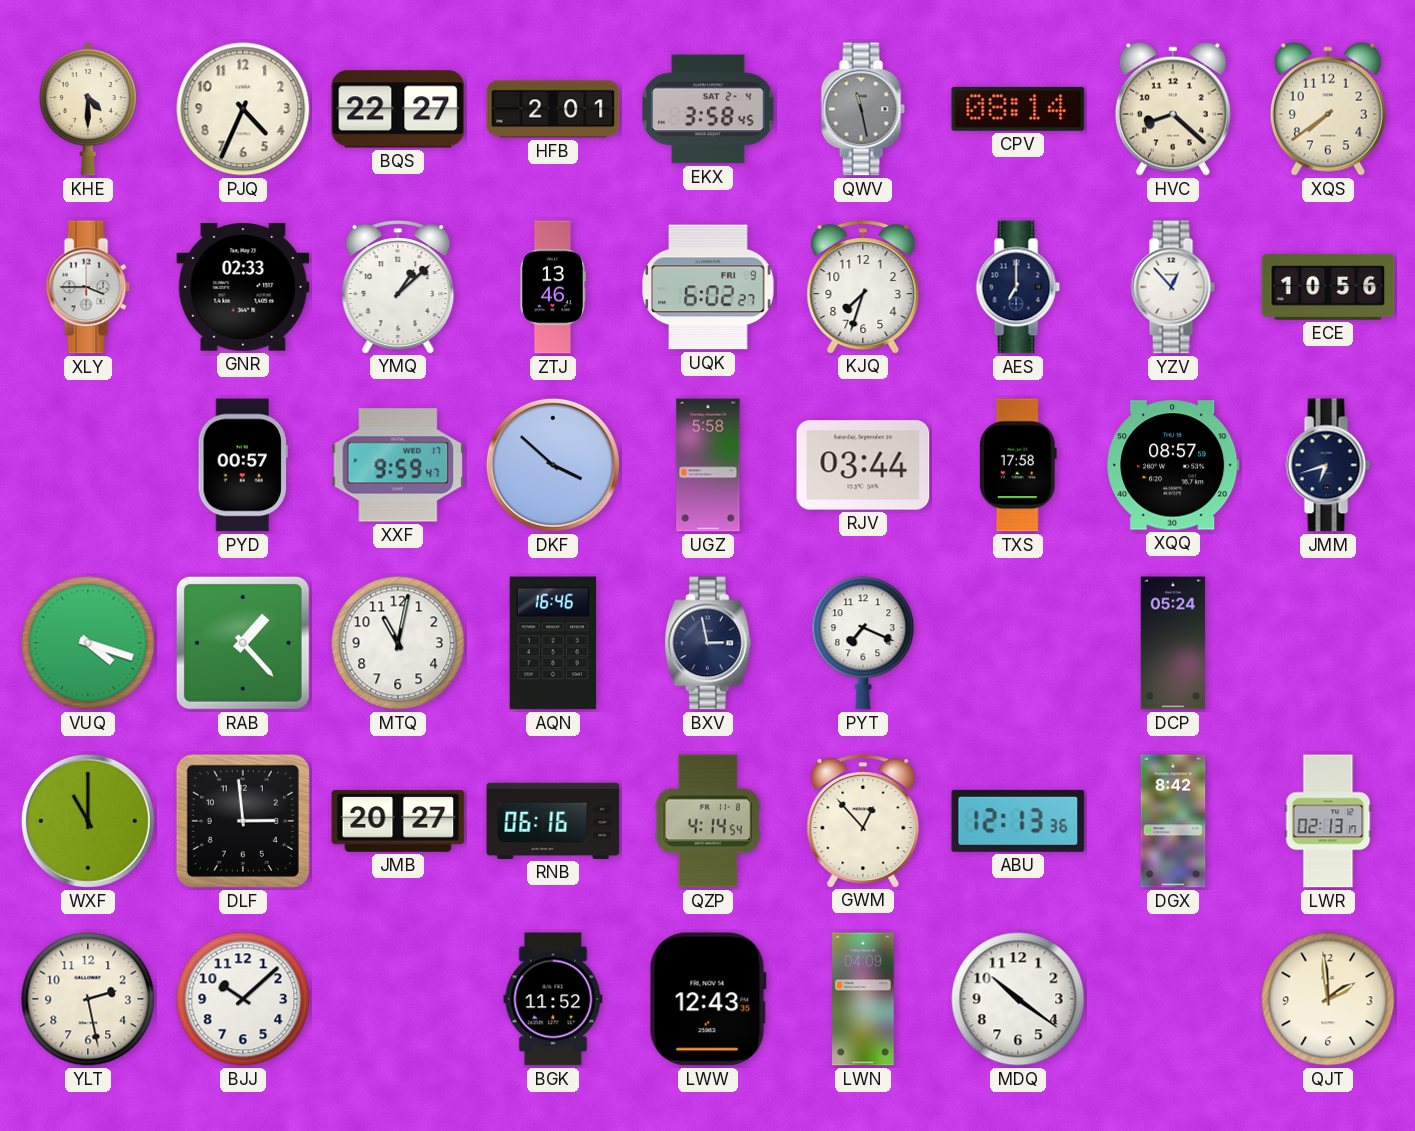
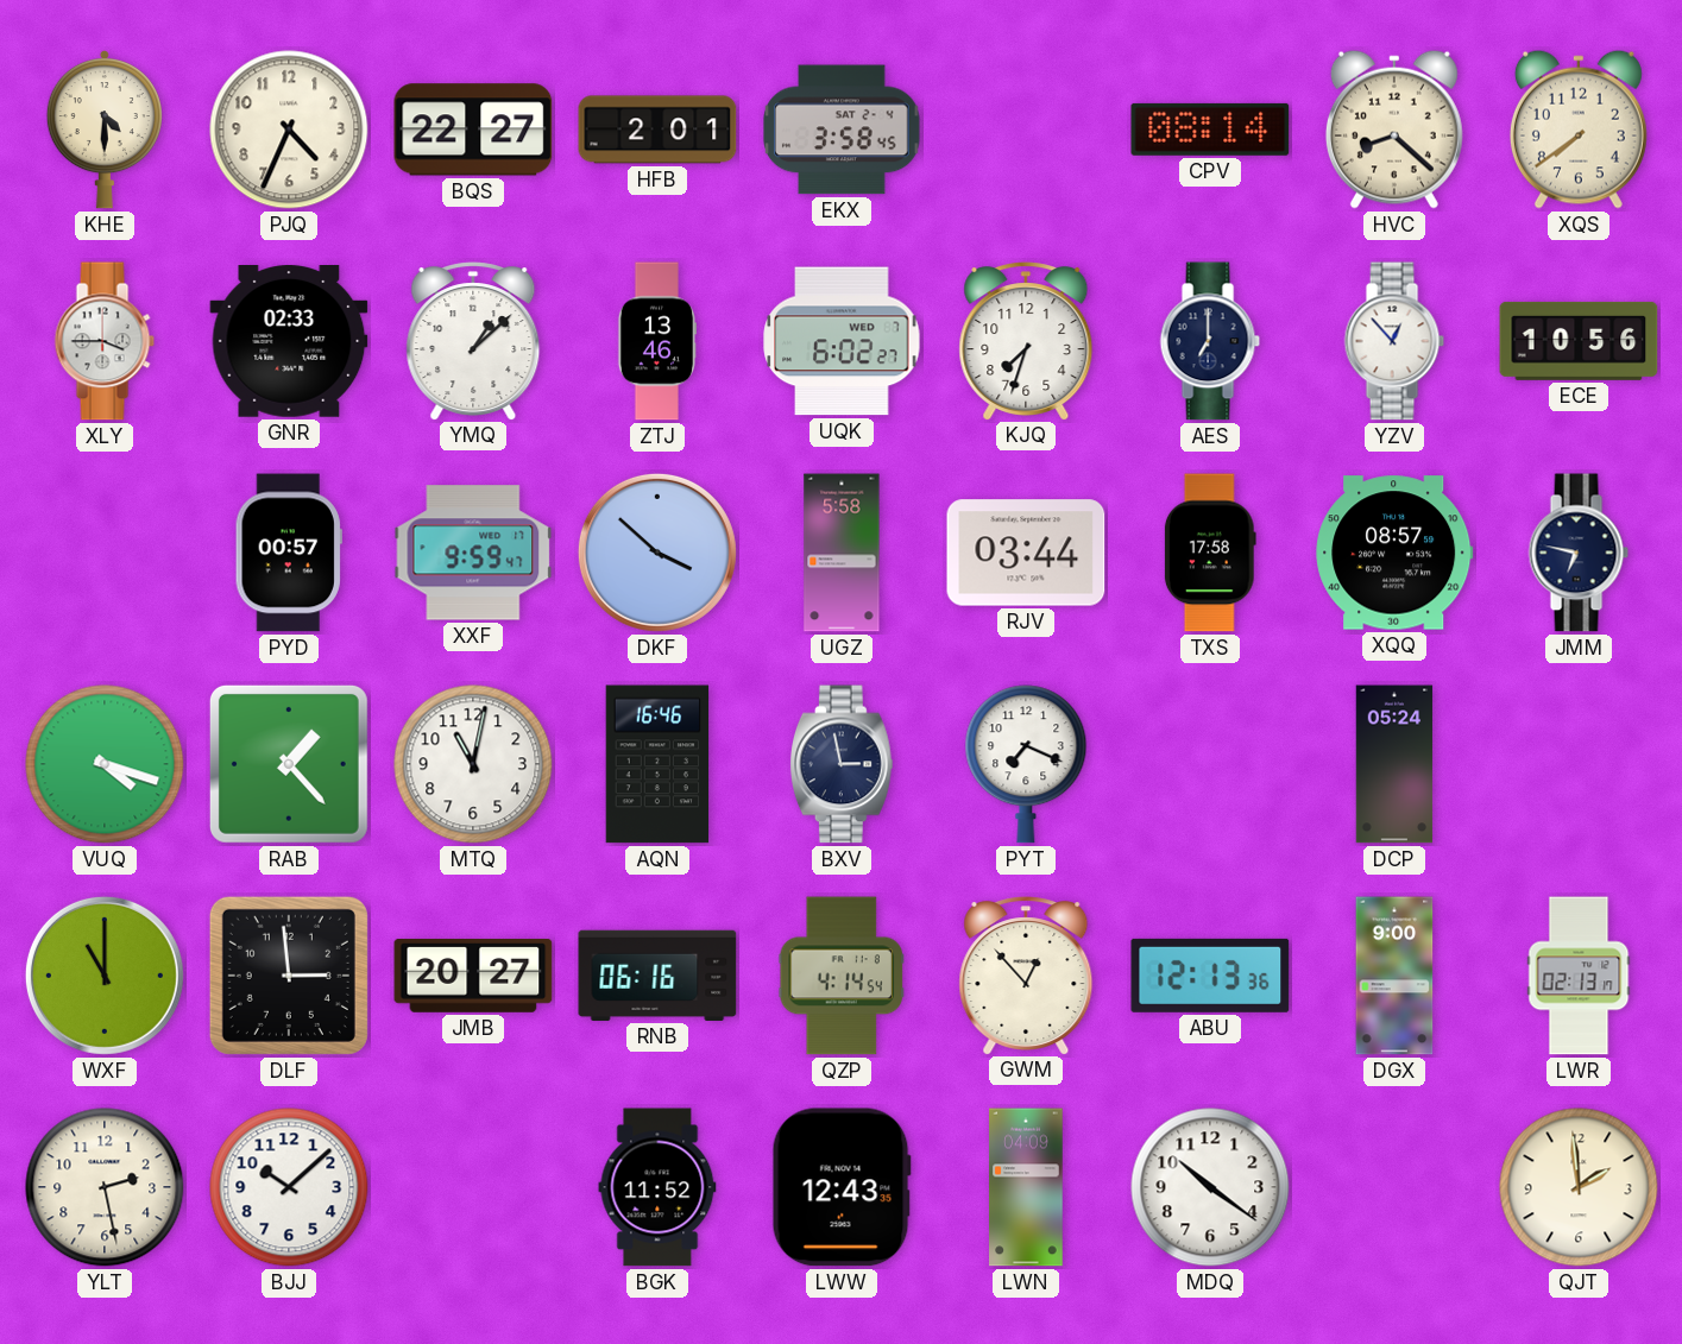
QWV: 11:28 -> none
UQK date: FRI 9 -> WED 7
JMM: 6:42 -> 6:47
DGX: 8:42 -> 9:00
